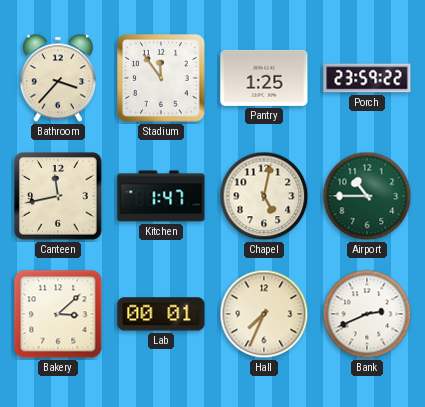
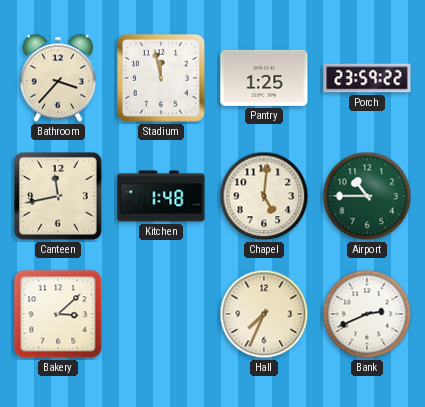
Stadium: 11:54 -> 11:58
Kitchen: 1:47 -> 1:48
Chapel: 5:02 -> 5:01
Lab: 00:01 -> none
